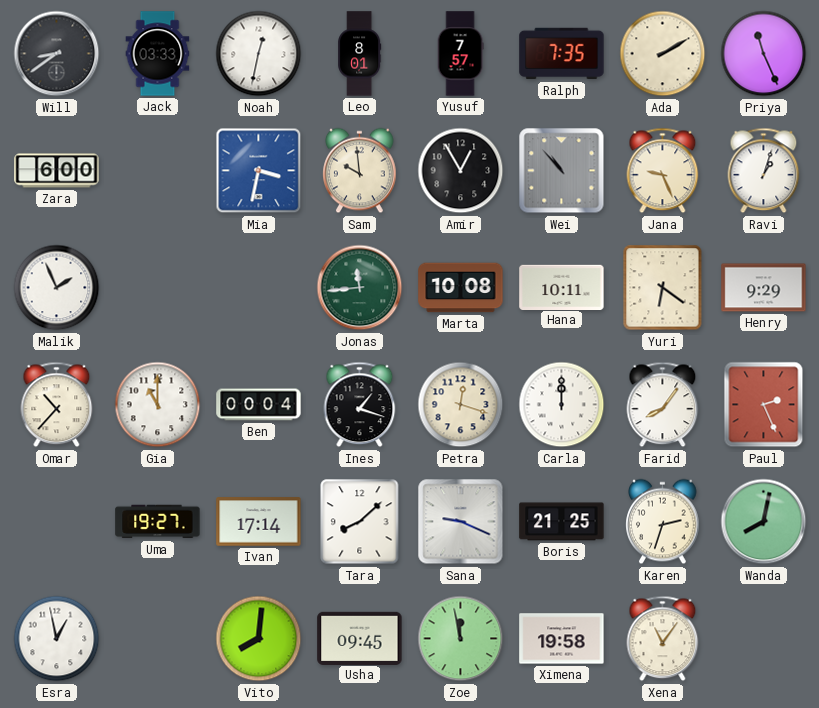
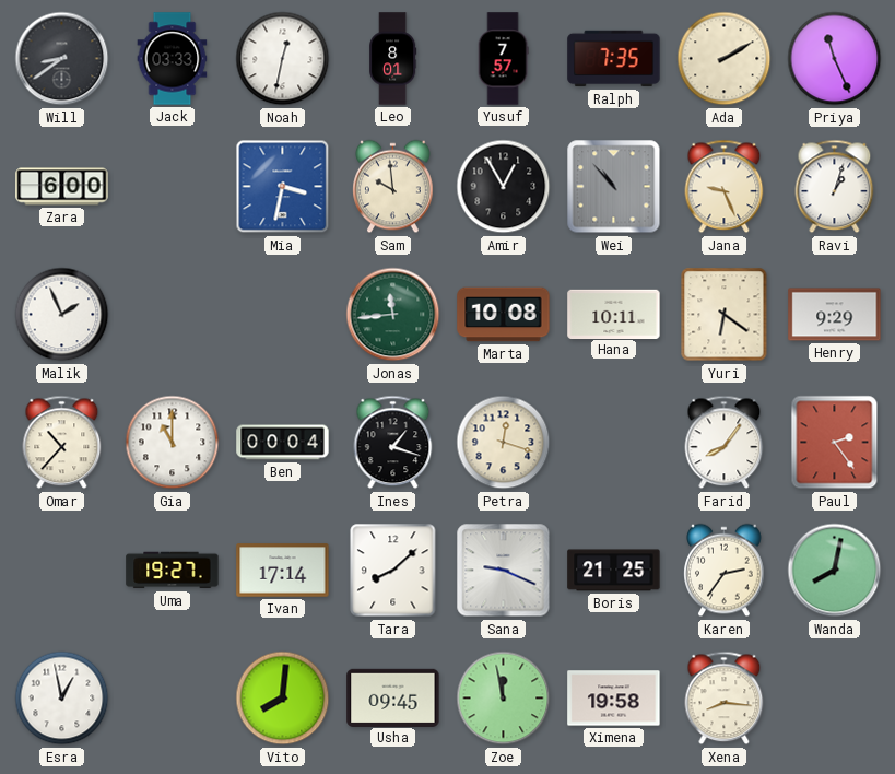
Carla: 12:00 -> none
Paul: 2:26 -> 2:24
Karen: 2:33 -> 2:36
Xena: 11:06 -> 8:16
